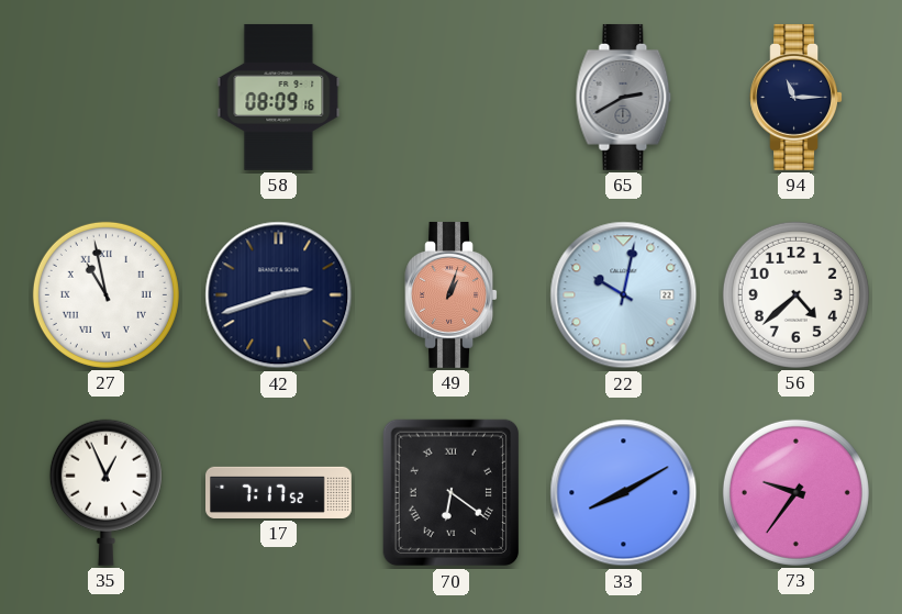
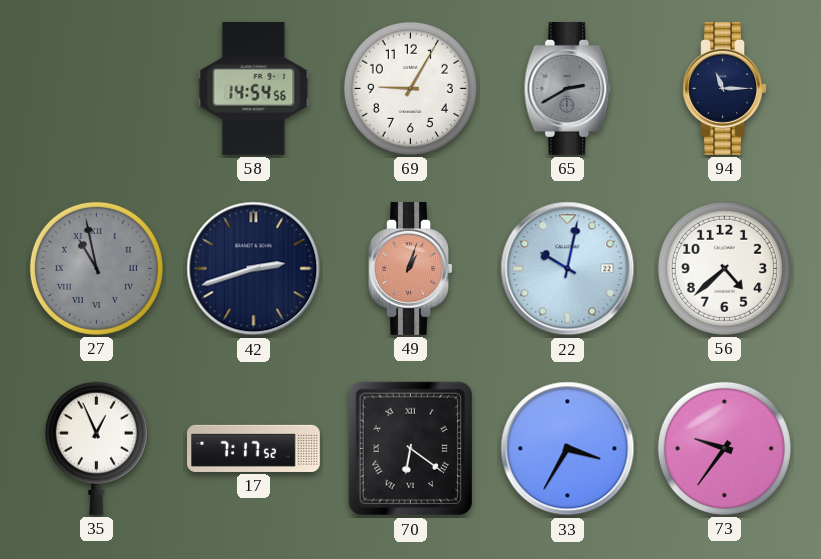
58: 08:09 -> 14:54
69: none -> 9:05
27 dial: white -> grey
33: 8:10 -> 3:35
